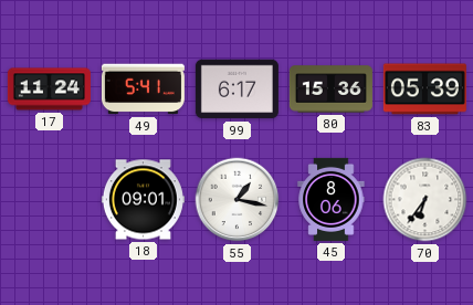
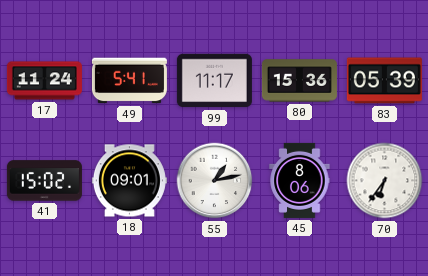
99: 6:17 -> 11:17
41: none -> 15:02
55: 1:17 -> 1:13
